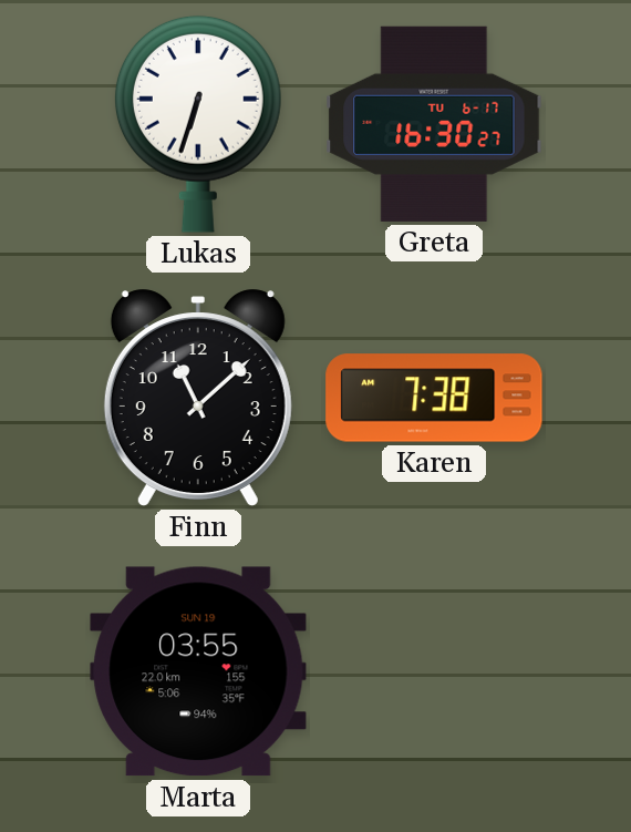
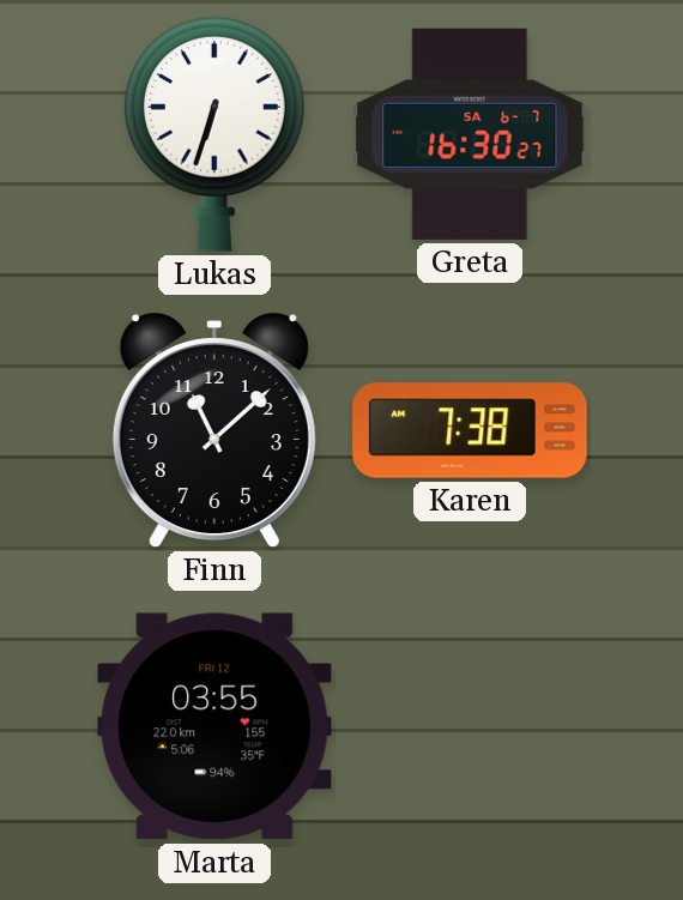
Greta date: TU 6-17 -> SA 6-7
Marta date: SUN 19 -> FRI 12
